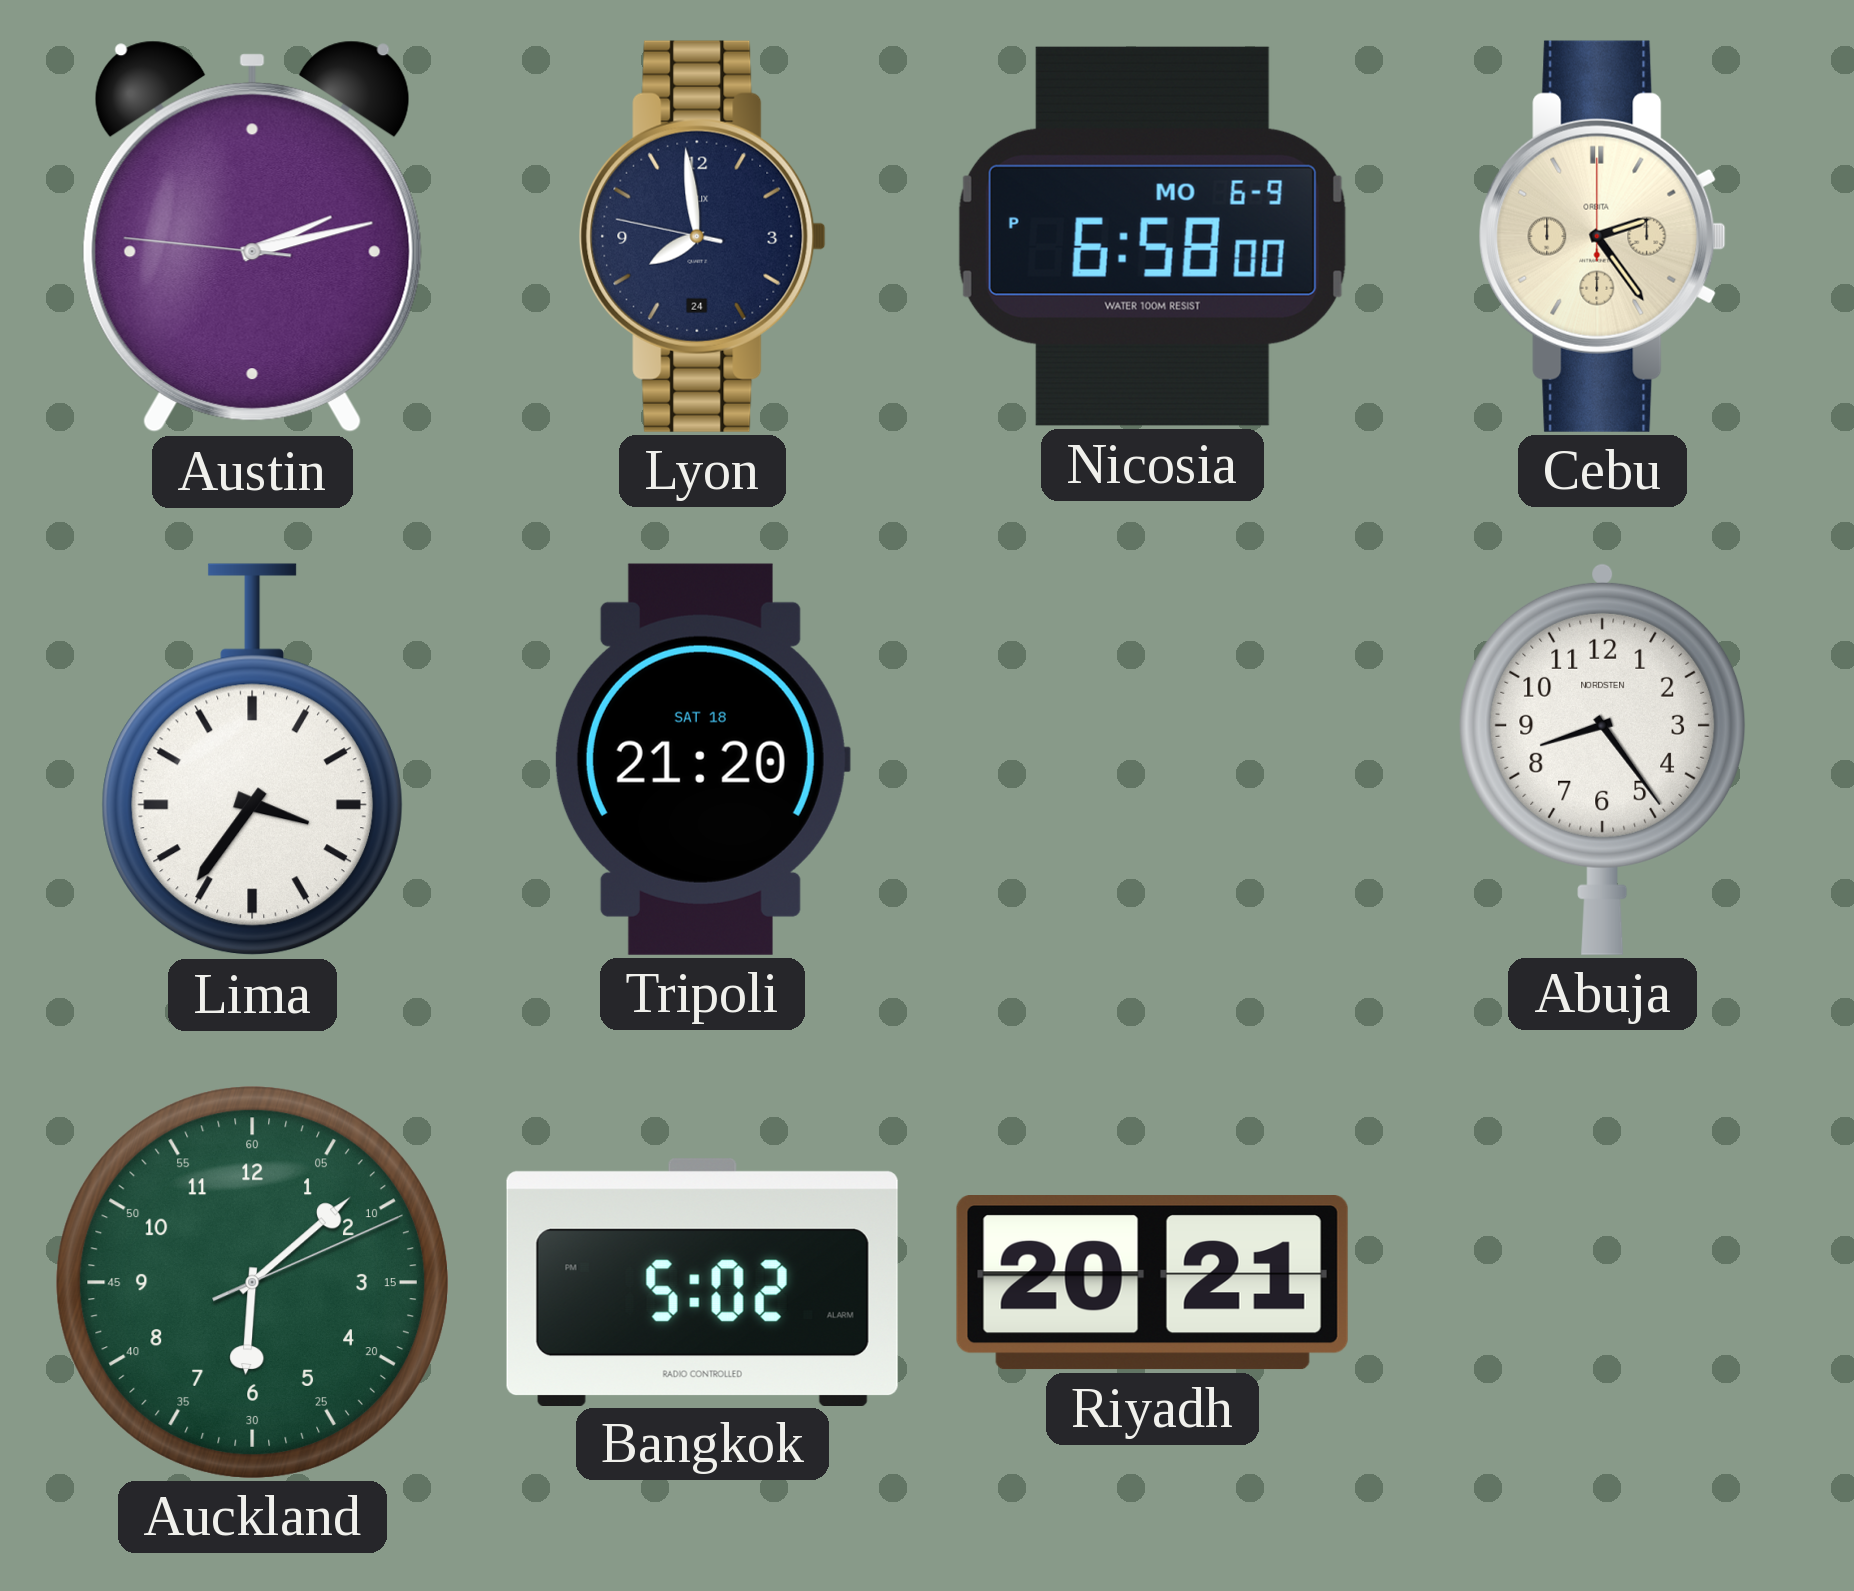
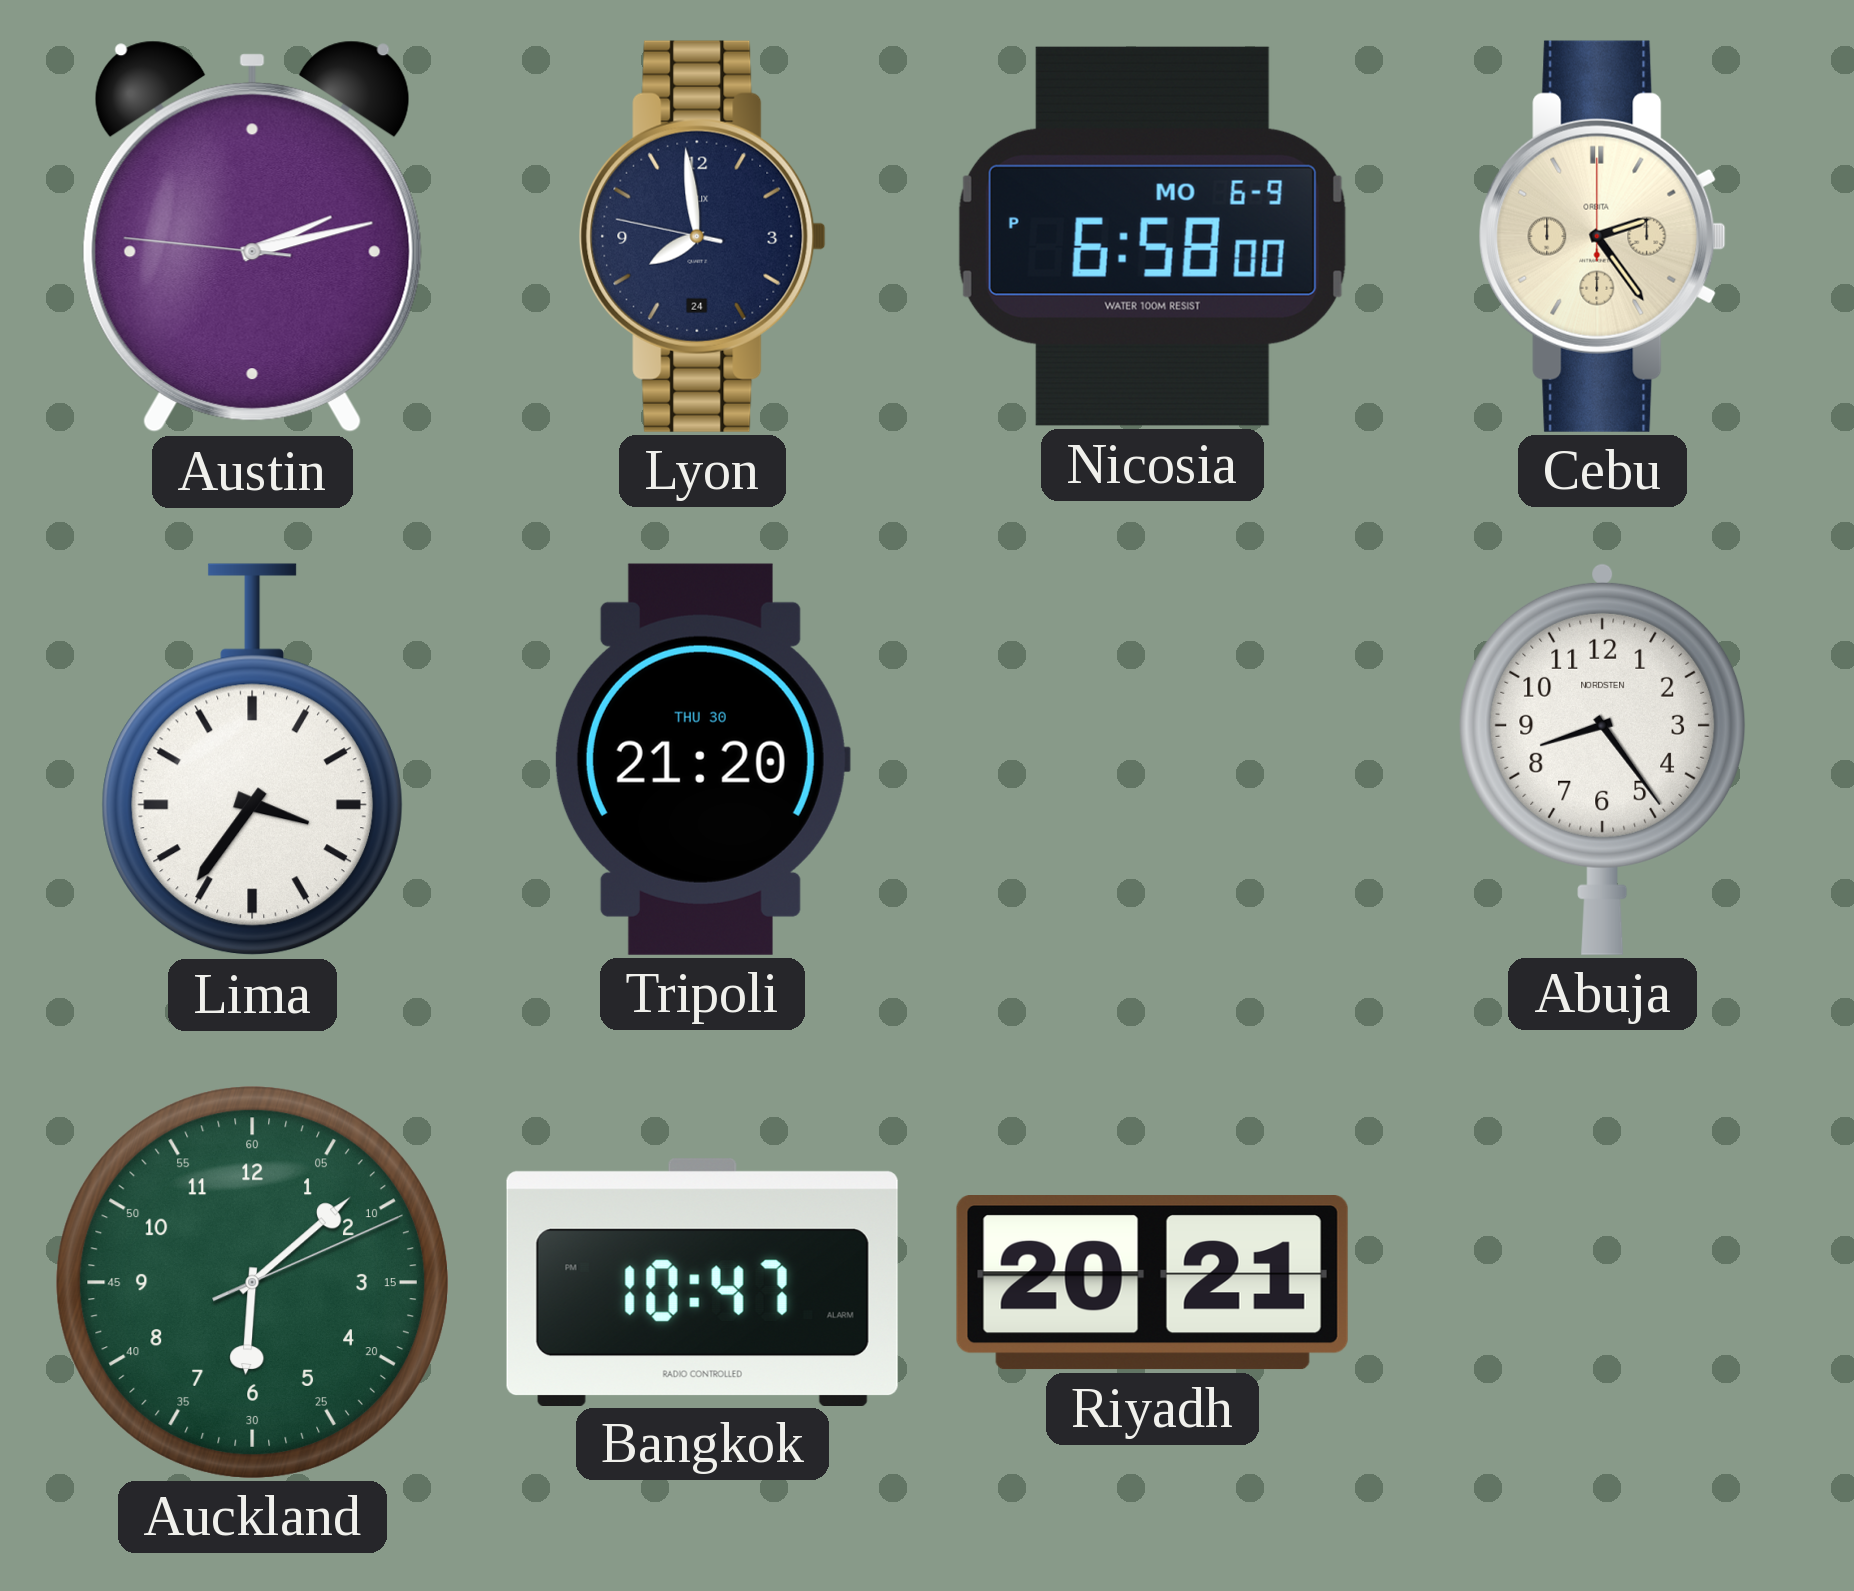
Tripoli date: SAT 18 -> THU 30
Bangkok: 5:02 -> 10:47
